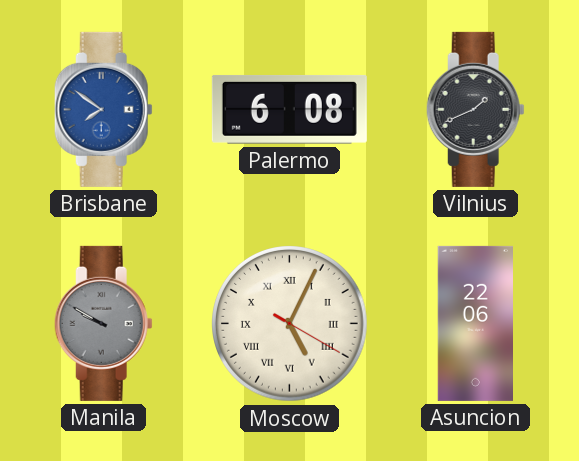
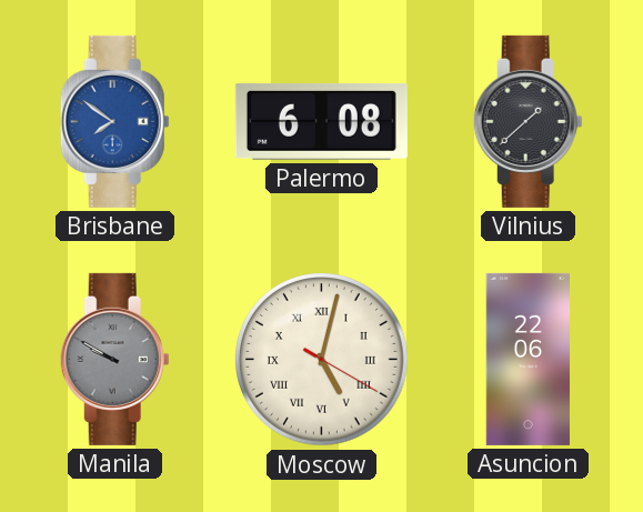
Vilnius: 1:41 -> 1:38
Moscow: 5:04 -> 5:02
